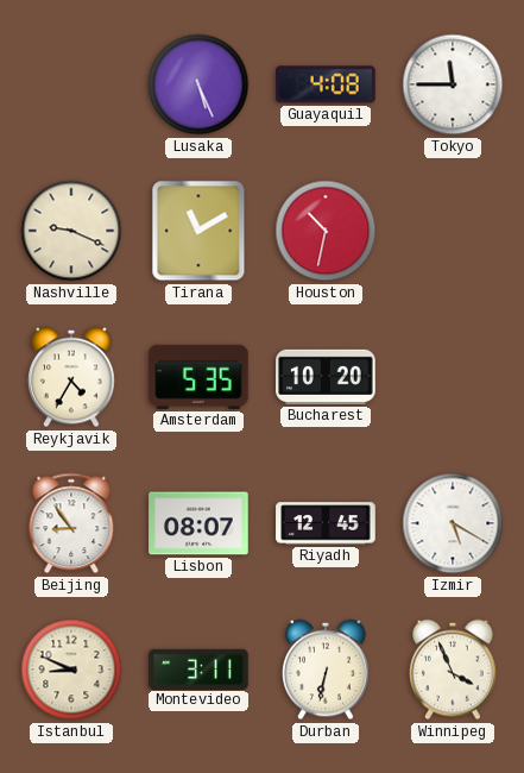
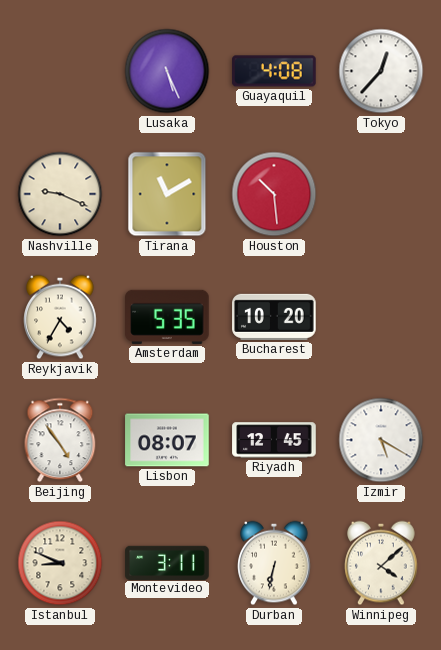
Tokyo: 11:45 -> 12:37
Houston: 10:32 -> 10:29
Beijing: 8:54 -> 4:54
Winnipeg: 3:56 -> 4:08
